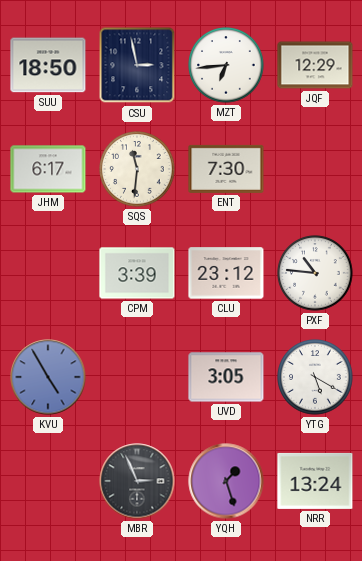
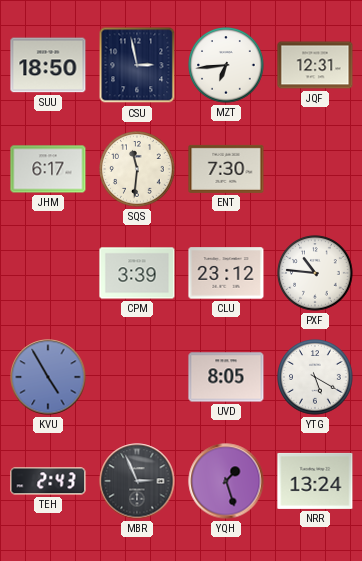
JQF: 12:29 -> 12:31
UVD: 3:05 -> 8:05
TEH: none -> 2:43
